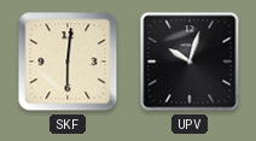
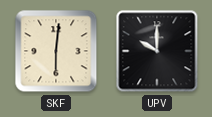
UPV: 10:03 -> 10:00
